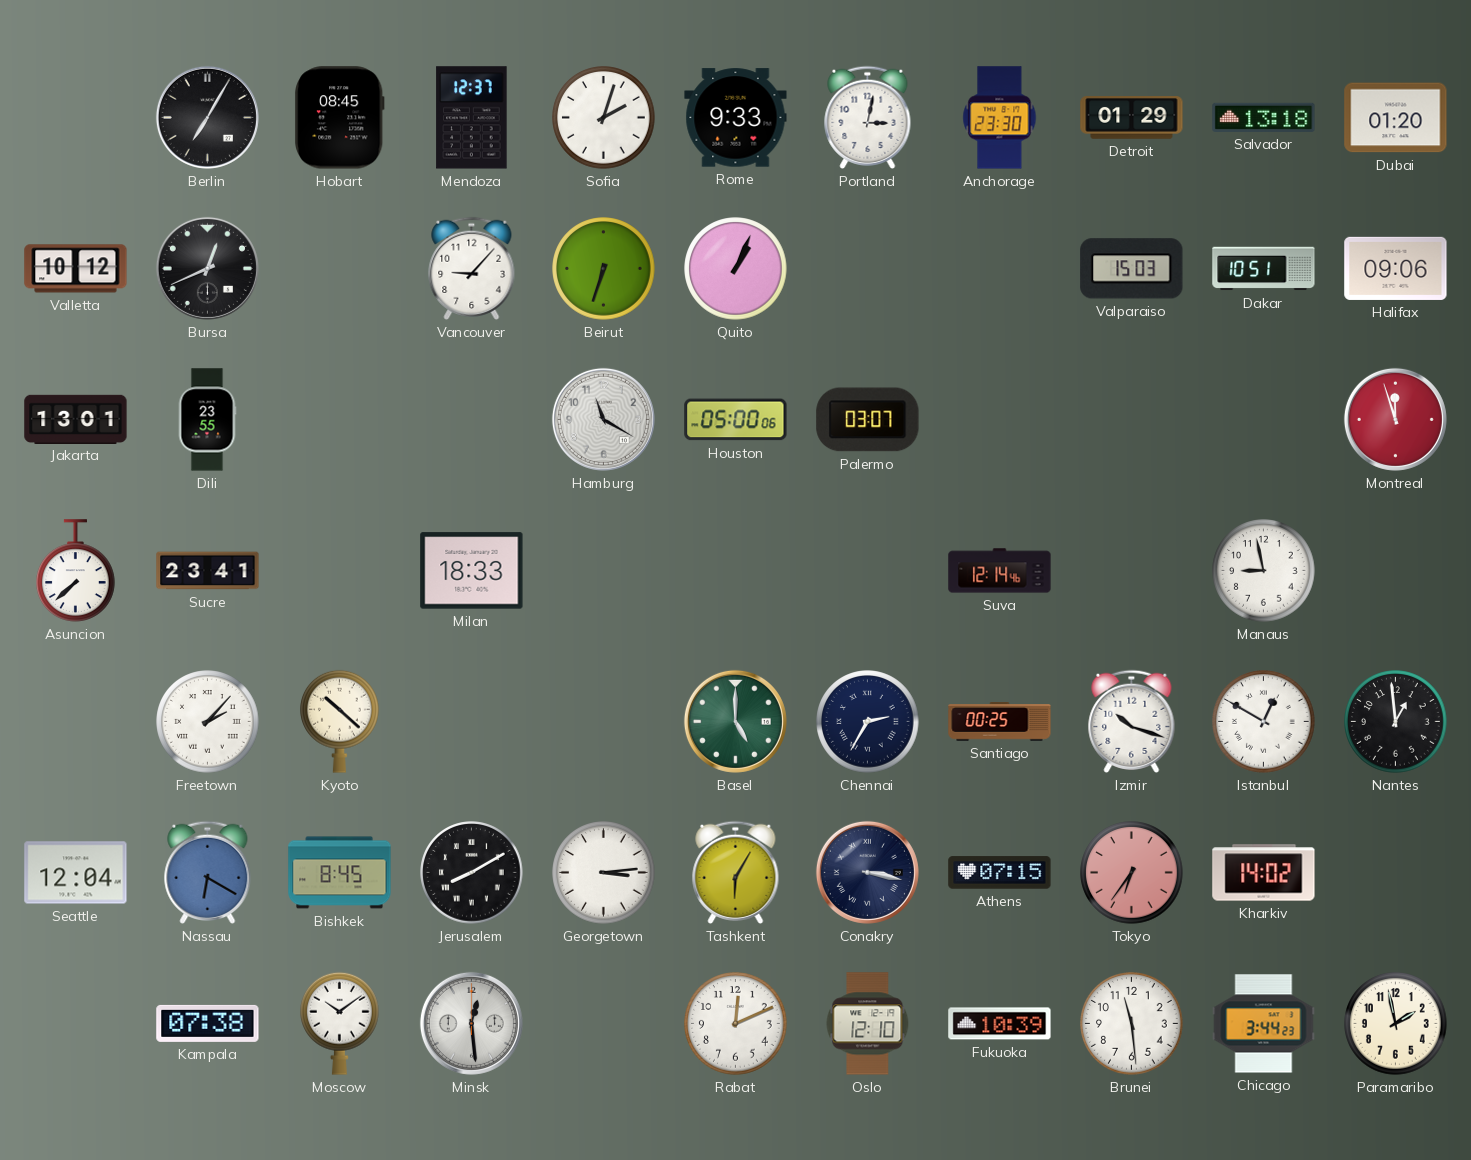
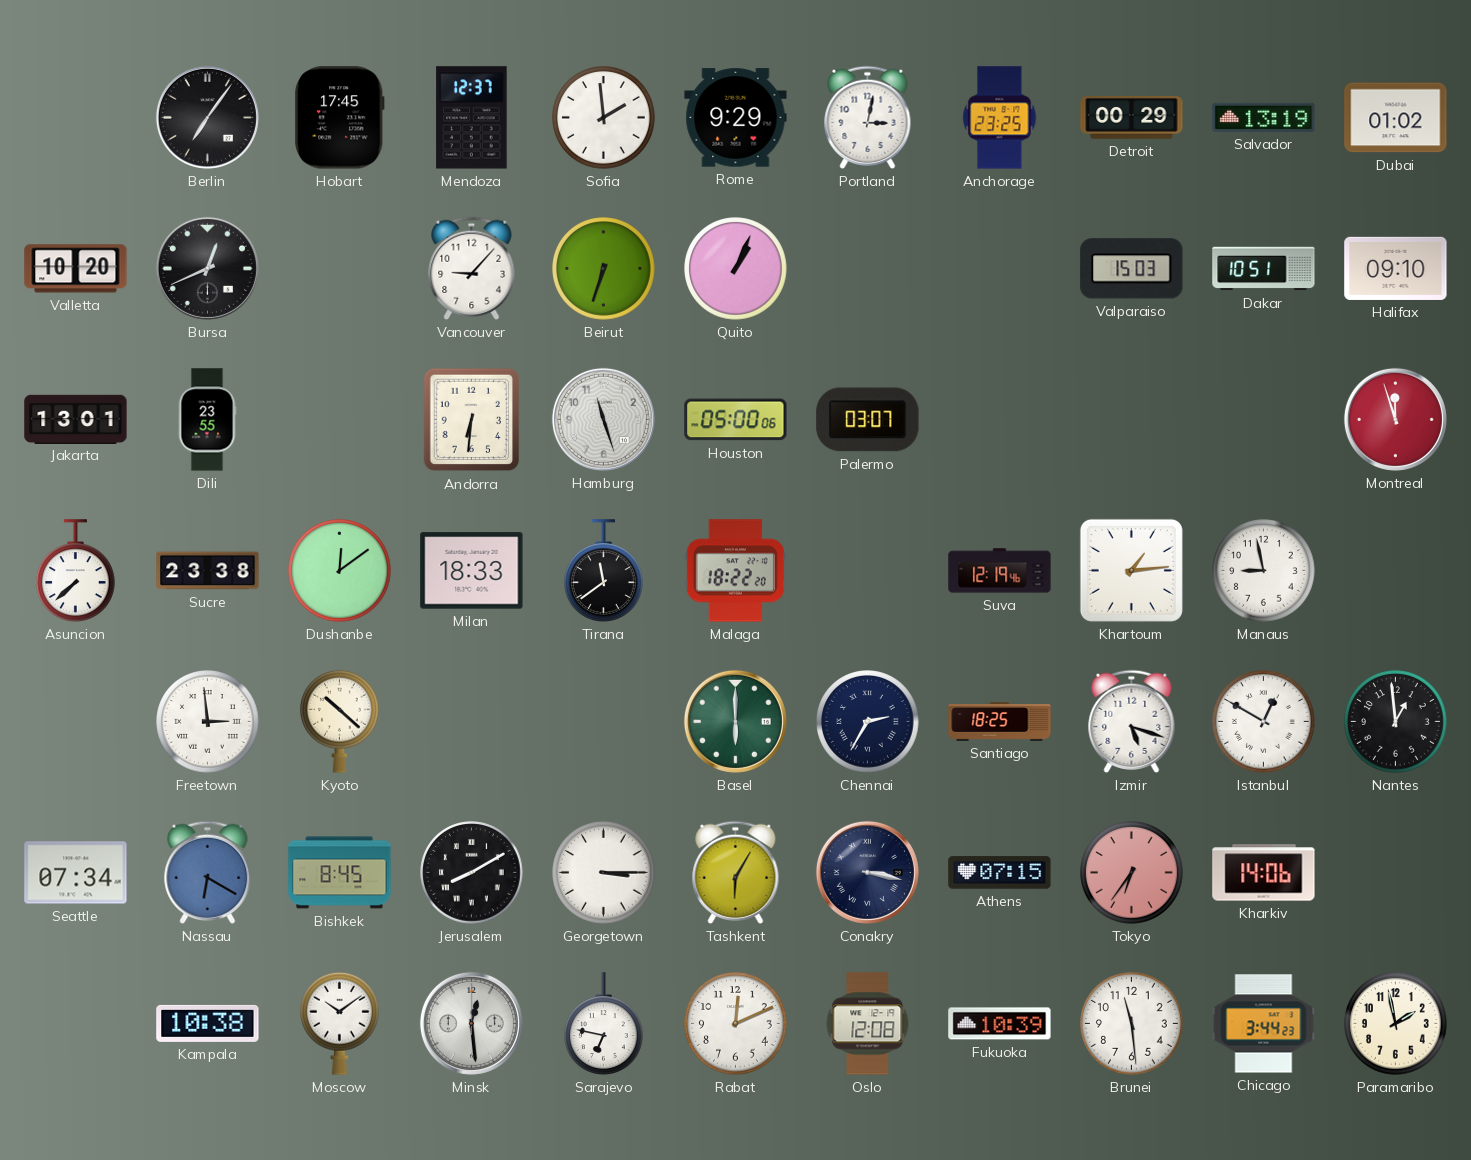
Berlin: 7:05 -> 7:06
Hobart: 08:45 -> 17:45
Sofia: 2:03 -> 1:59
Rome: 9:33 -> 9:29
Anchorage: 23:30 -> 23:25
Detroit: 01:29 -> 00:29
Salvador: 13:18 -> 13:19
Dubai: 01:20 -> 01:02
Valletta: 10:12 -> 10:20
Halifax: 09:06 -> 09:10
Andorra: none -> 6:31
Hamburg: 11:20 -> 11:27
Sucre: 23:41 -> 23:38
Dushanbe: none -> 12:09
Tirana: none -> 11:39
Malaga: none -> 18:22
Suva: 12:14 -> 12:19
Khartoum: none -> 1:14
Freetown: 2:07 -> 2:59
Basel: 5:00 -> 6:00
Santiago: 00:25 -> 18:25
Izmir: 10:18 -> 5:18
Seattle: 12:04 -> 07:34
Georgetown: 3:14 -> 3:15
Kharkiv: 14:02 -> 14:06
Kampala: 07:38 -> 10:38
Sarajevo: none -> 6:47
Oslo: 12:10 -> 12:08
